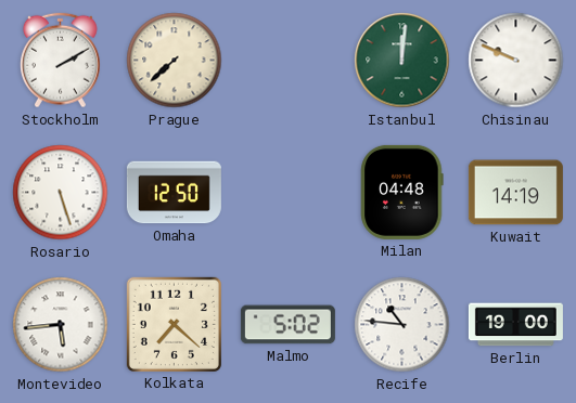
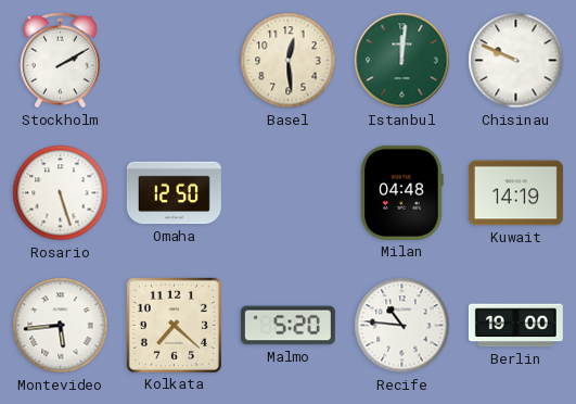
Prague: 7:38 -> none
Basel: none -> 12:29
Malmo: 5:02 -> 5:20
